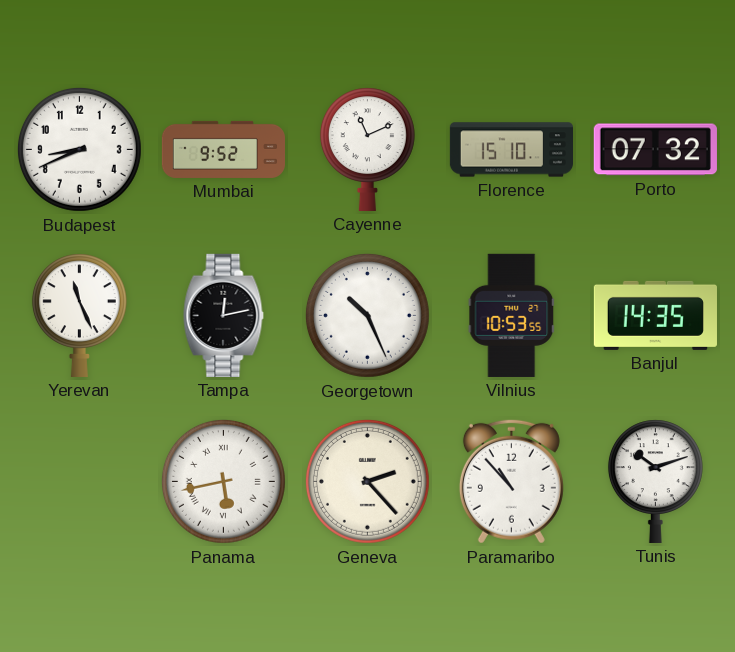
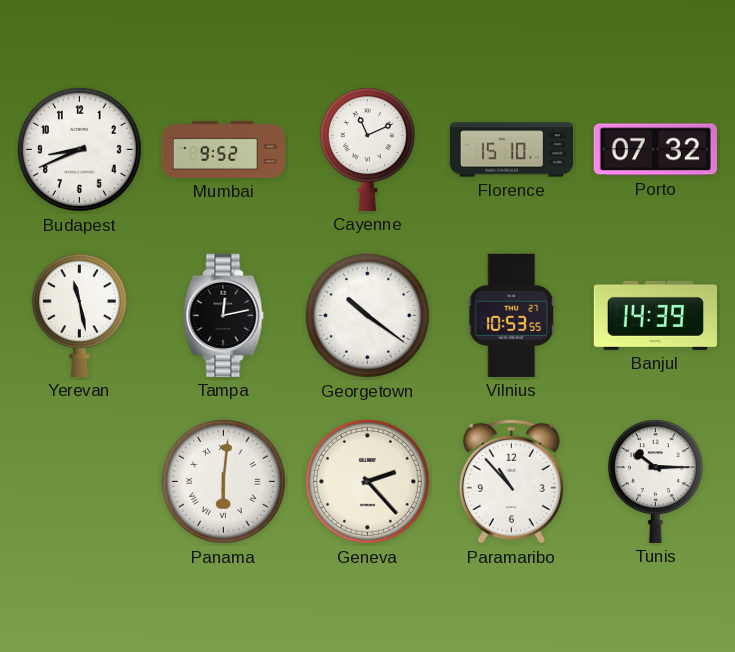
Yerevan: 11:26 -> 11:28
Georgetown: 10:26 -> 10:21
Banjul: 14:35 -> 14:39
Panama: 5:43 -> 6:01
Tunis: 10:12 -> 10:15
